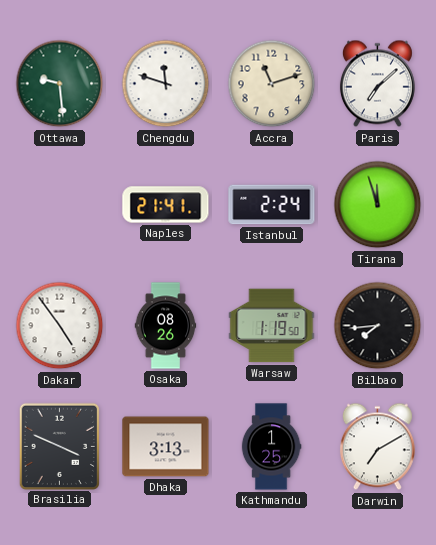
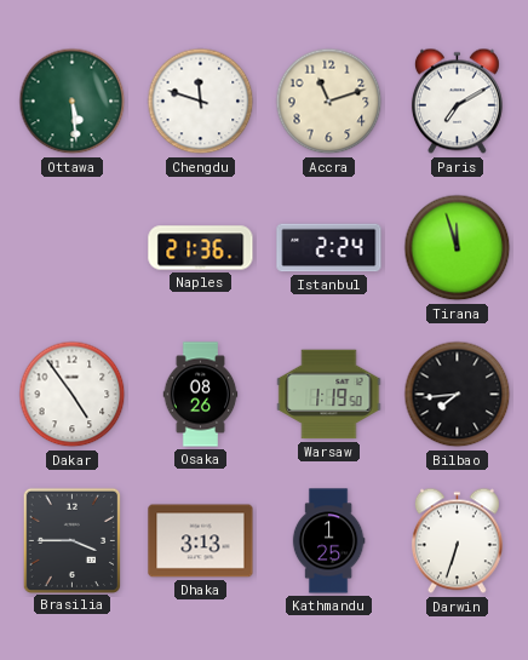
Ottawa: 9:29 -> 5:29
Paris: 7:08 -> 7:10
Naples: 21:41 -> 21:36
Brasilia: 3:49 -> 3:45
Darwin: 7:10 -> 6:33
